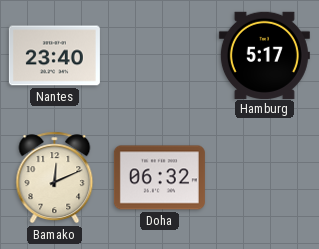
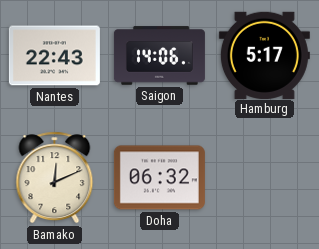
Nantes: 23:40 -> 22:43
Saigon: none -> 14:06
